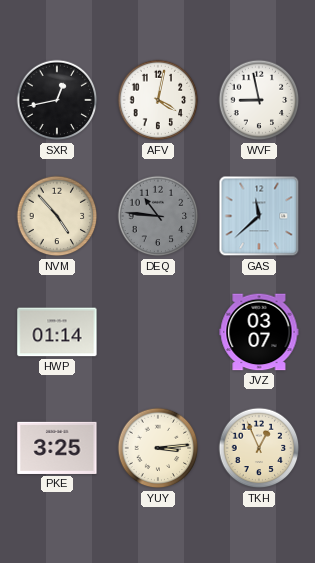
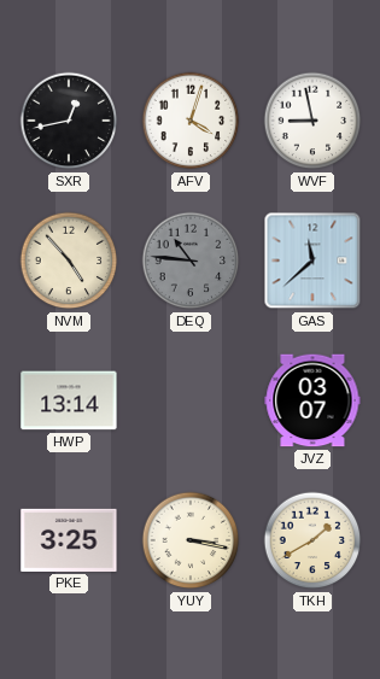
AFV: 4:02 -> 4:03
HWP: 01:14 -> 13:14
YUY: 3:14 -> 3:17
TKH: 12:56 -> 1:40
